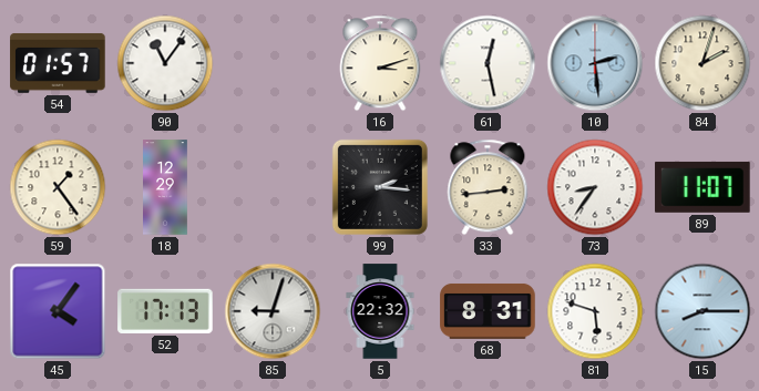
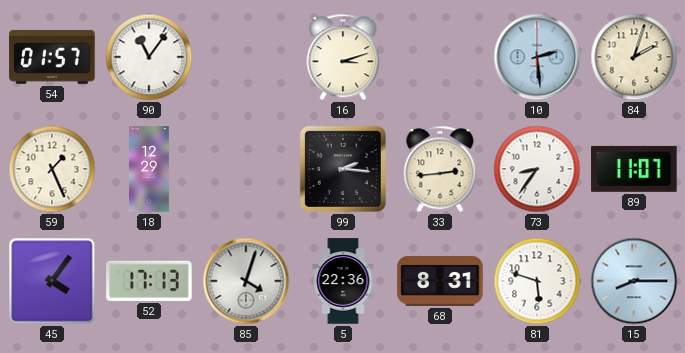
61: 12:28 -> none
59: 1:24 -> 1:26
85: 9:03 -> 4:03
5: 22:32 -> 22:36
